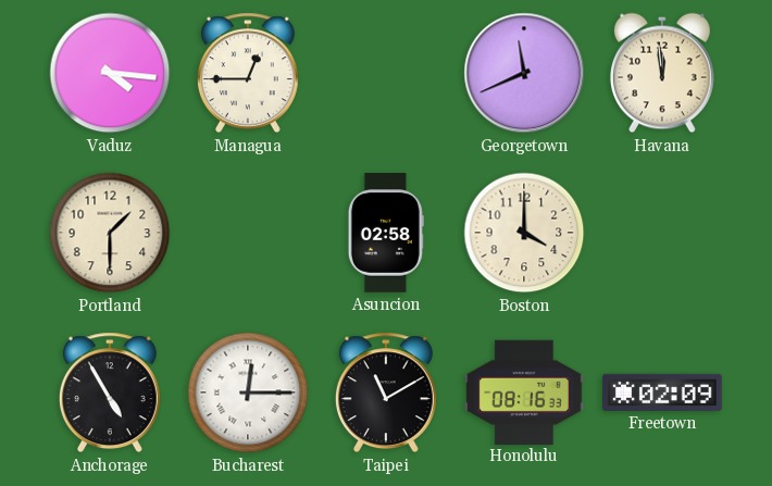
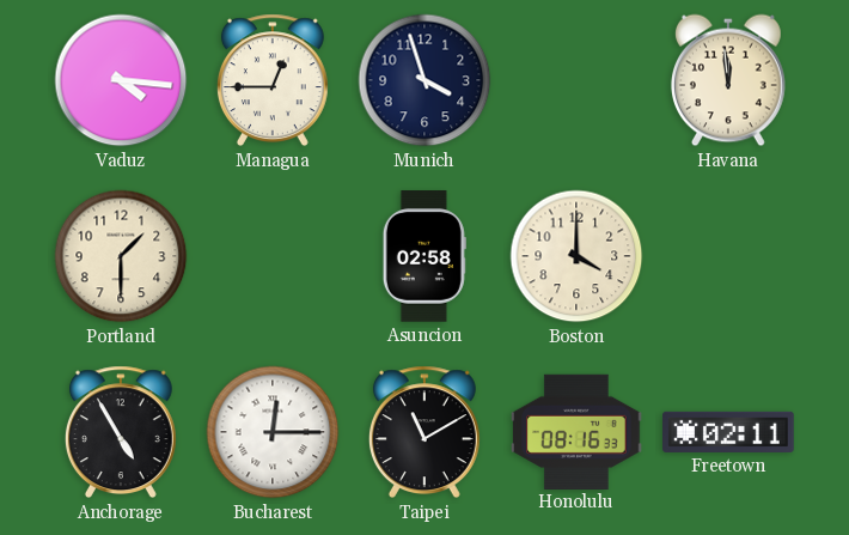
Munich: none -> 3:57
Georgetown: 11:41 -> none
Freetown: 02:09 -> 02:11
